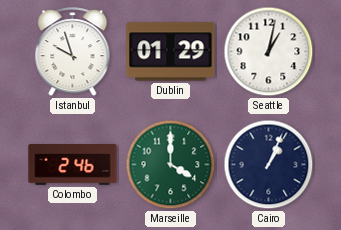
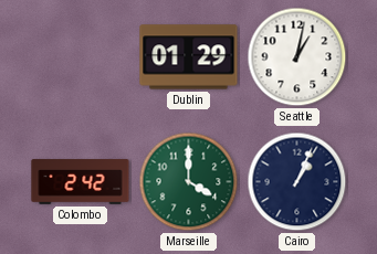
Istanbul: 9:57 -> none
Colombo: 2:46 -> 2:42
